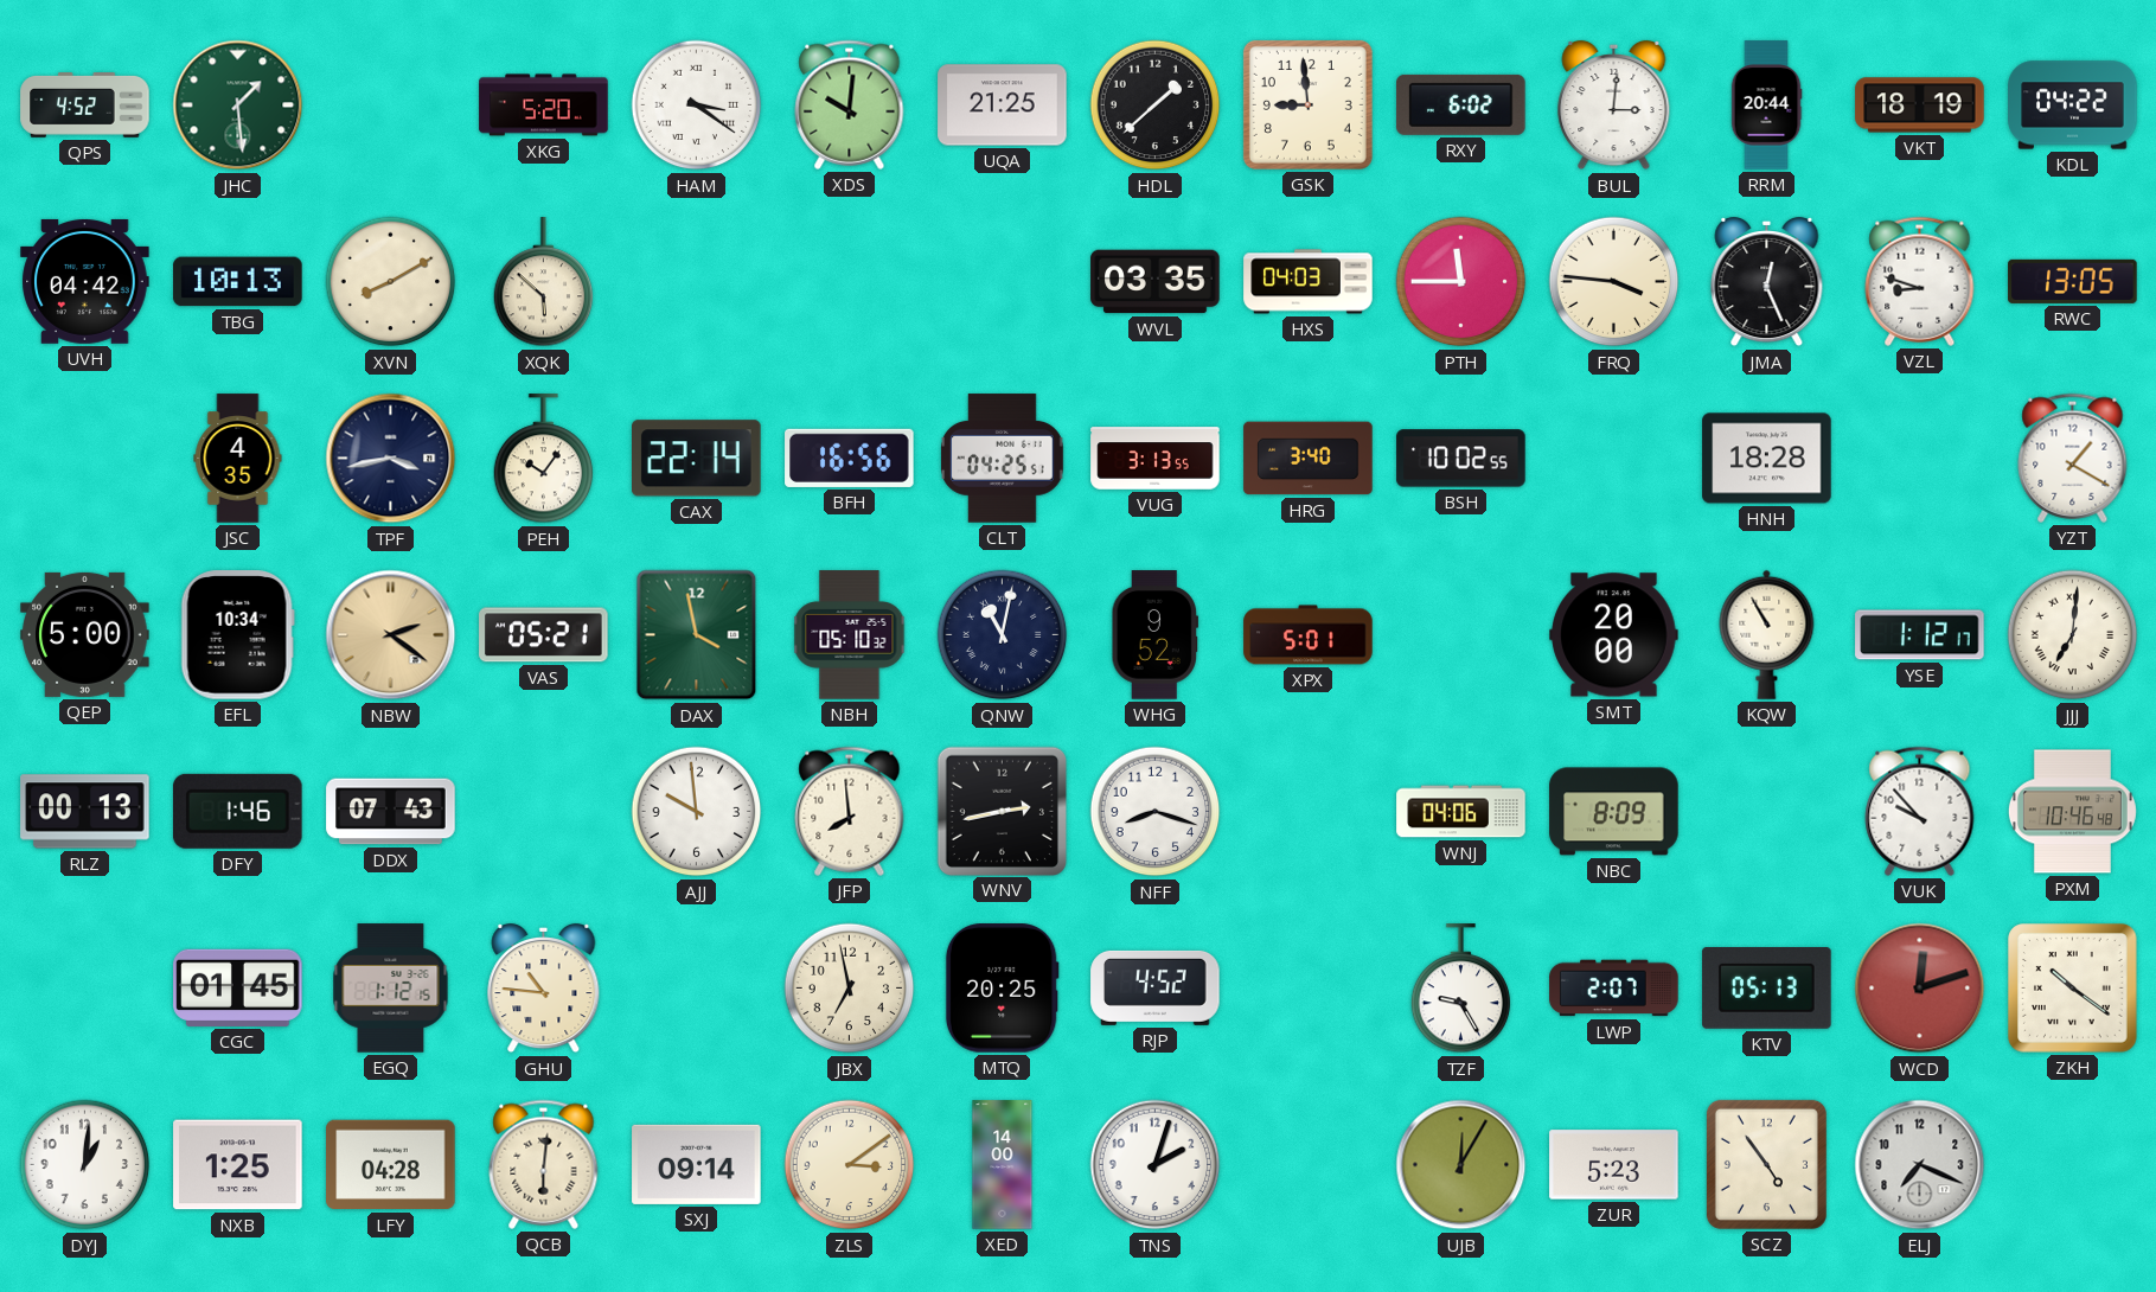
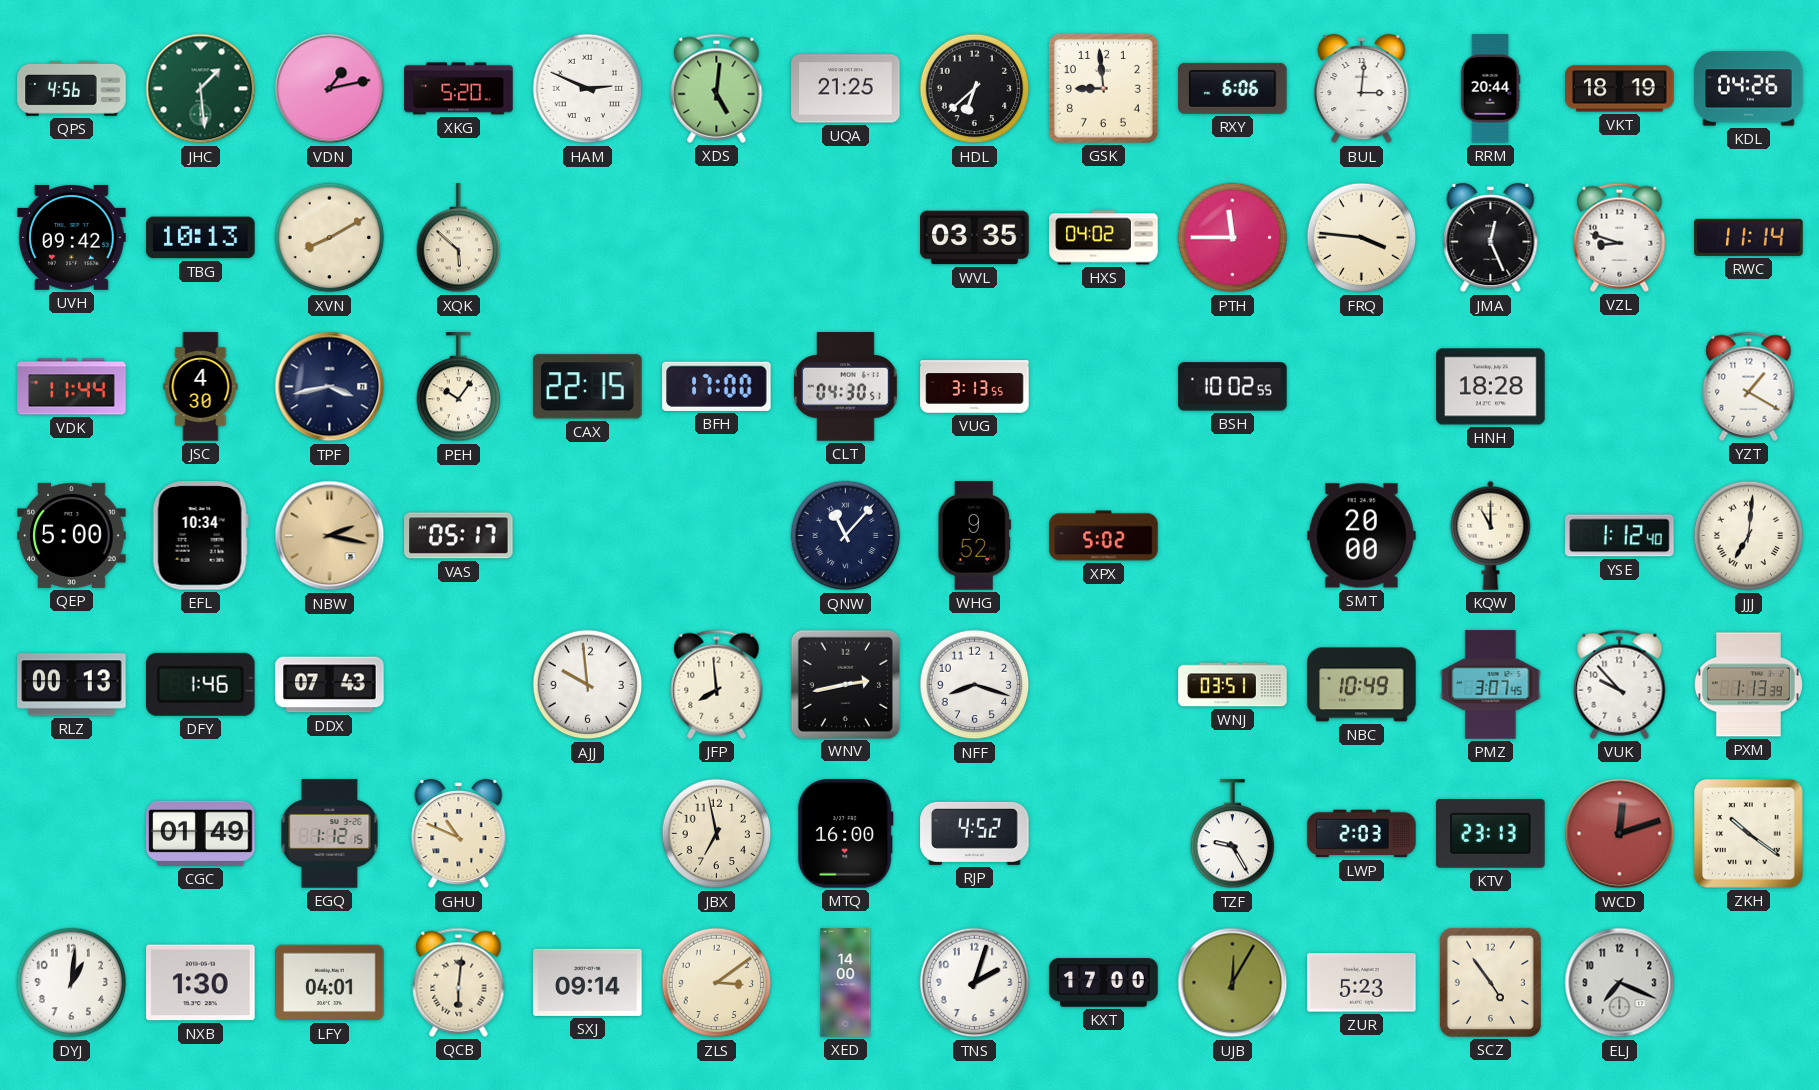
QPS: 4:52 -> 4:56
VDN: none -> 1:13
HAM: 3:21 -> 2:49
XDS: 10:01 -> 5:01
HDL: 1:38 -> 6:38
RXY: 6:02 -> 6:06
KDL: 04:22 -> 04:26
UVH: 04:42 -> 09:42
HXS: 04:03 -> 04:02
RWC: 13:05 -> 11:14
VDK: none -> 11:44
JSC: 4:35 -> 4:30
CAX: 22:14 -> 22:15
BFH: 16:56 -> 17:00
CLT: 04:25 -> 04:30
HRG: 3:40 -> none
NBW: 2:21 -> 2:17
VAS: 05:21 -> 05:17
DAX: 3:58 -> none
NBH: 05:10 -> none
QNW: 11:02 -> 11:07
XPX: 5:01 -> 5:02
KQW: 10:55 -> 11:00
YSE: 1:12:17 -> 1:12:40
WNJ: 04:06 -> 03:51
NBC: 8:09 -> 10:49
PMZ: none -> 3:07
PXM: 10:46 -> 1:13
CGC: 01:45 -> 01:49
GHU: 10:46 -> 10:49
MTQ: 20:25 -> 16:00
LWP: 2:07 -> 2:03
KTV: 05:13 -> 23:13
NXB: 1:25 -> 1:30
LFY: 04:28 -> 04:01
KXT: none -> 17:00
